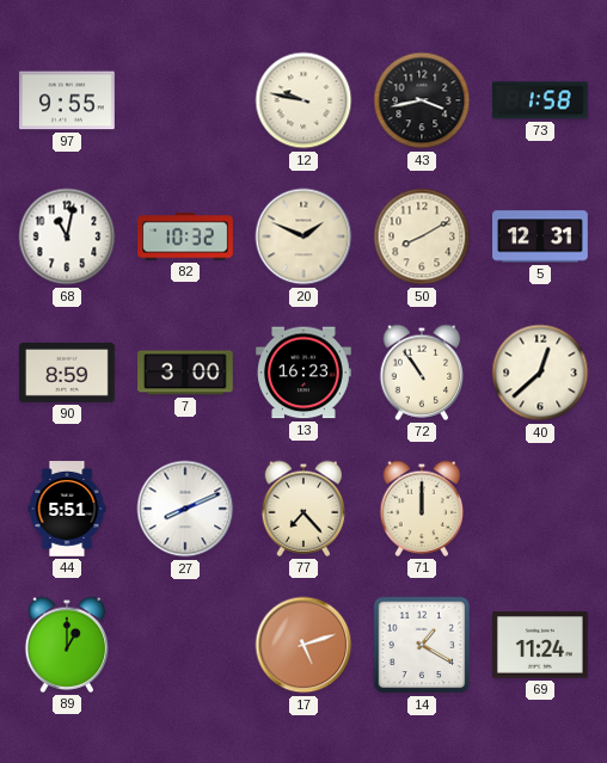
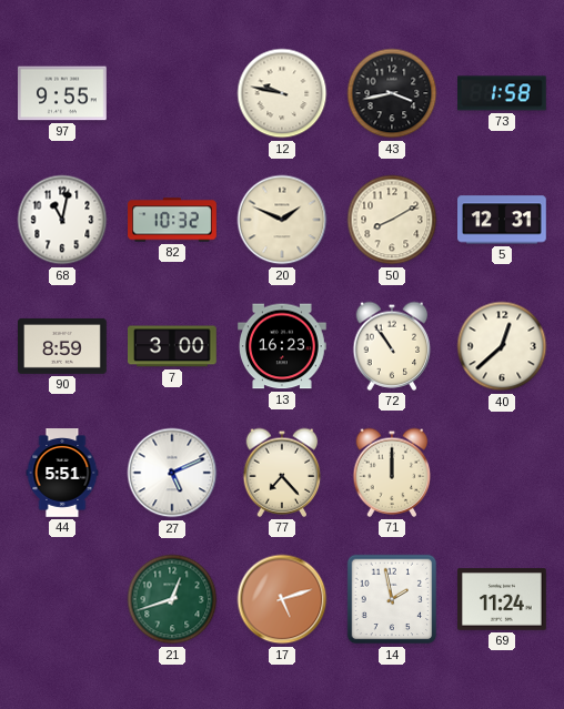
27: 8:11 -> 5:11
89: 1:00 -> none
21: none -> 12:42
14: 1:20 -> 1:58
